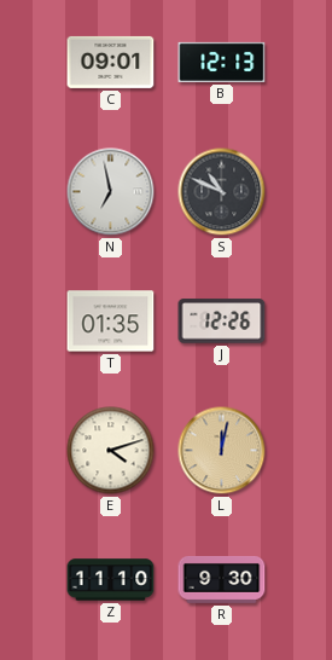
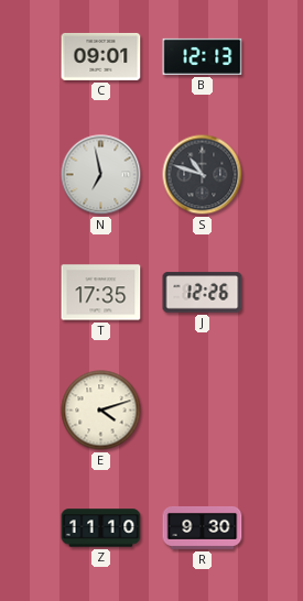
S: 10:49 -> 10:48
T: 01:35 -> 17:35
L: 12:02 -> none
